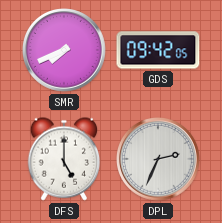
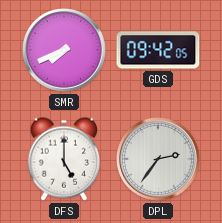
DPL: 2:34 -> 2:36
